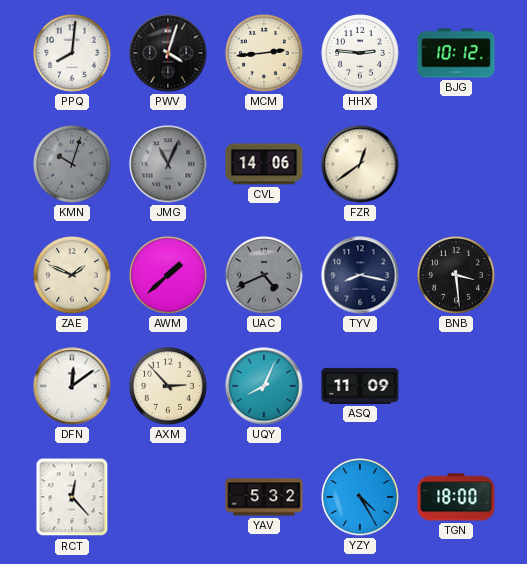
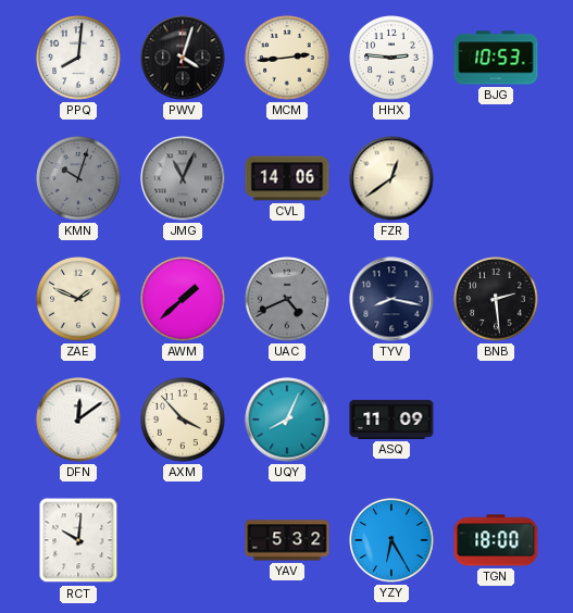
BJG: 10:12 -> 10:53
BNB: 3:29 -> 2:29
AXM: 2:53 -> 3:53
RCT: 12:23 -> 10:01
YZY: 4:25 -> 6:25
